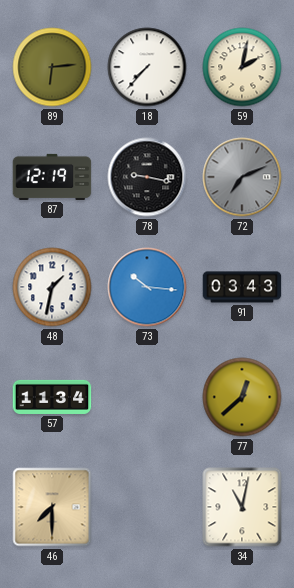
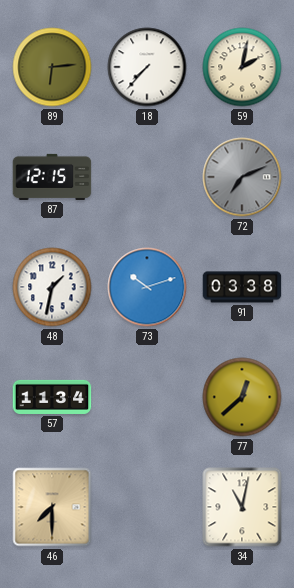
87: 12:19 -> 12:15
78: 9:17 -> none
73: 10:16 -> 10:12
91: 03:43 -> 03:38
